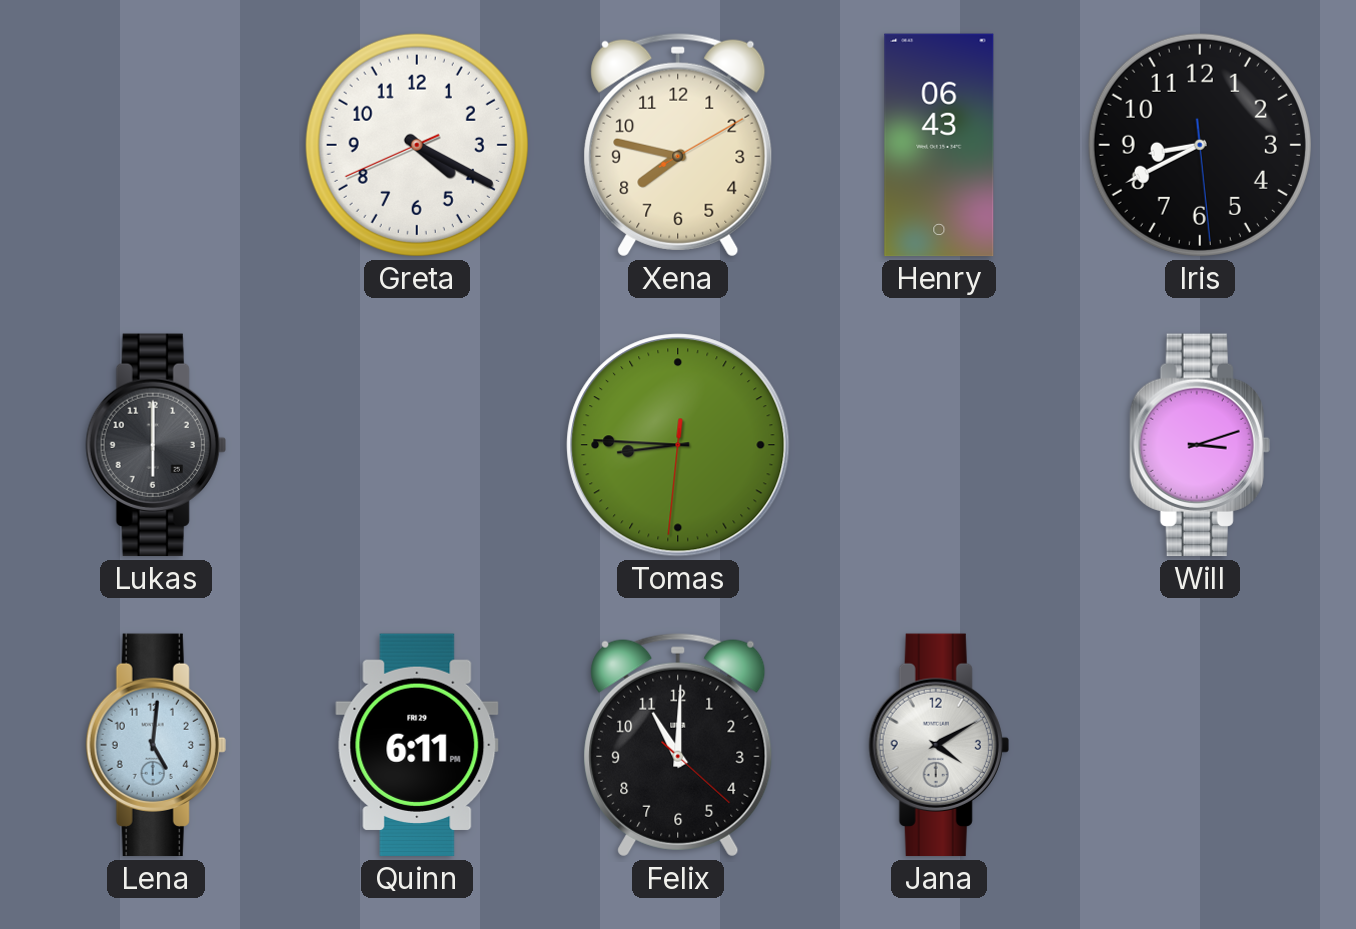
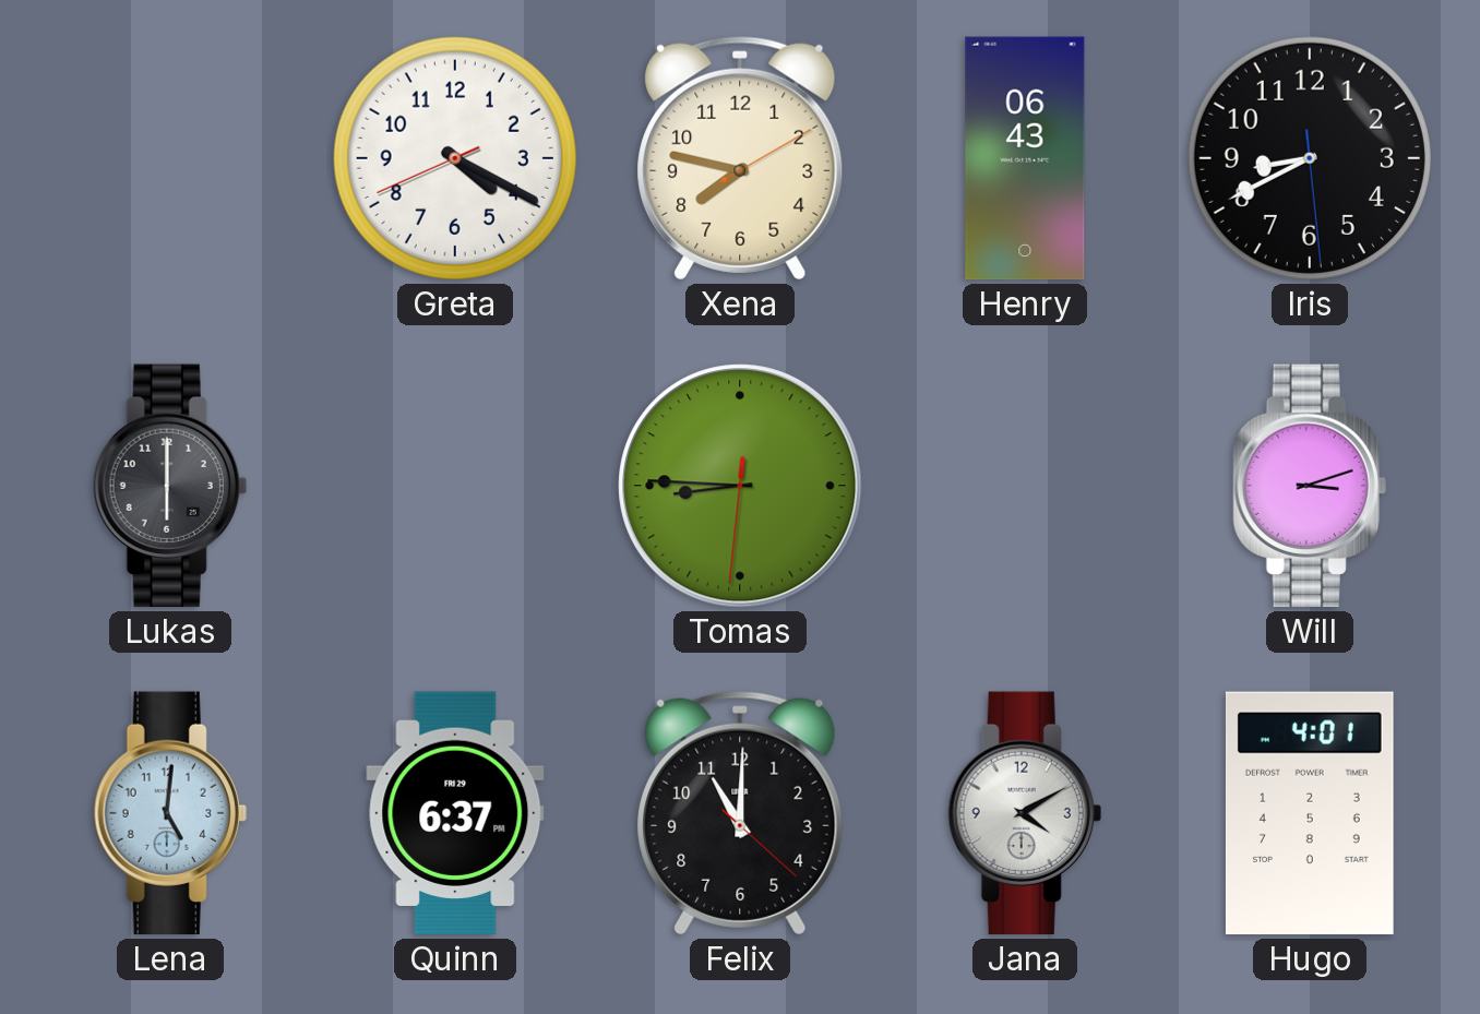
Quinn: 6:11 -> 6:37
Hugo: none -> 4:01
